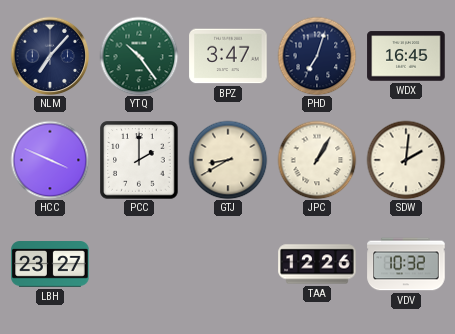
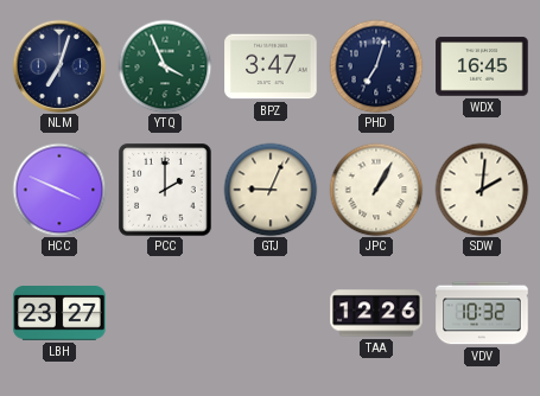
NLM: 7:07 -> 7:03
YTQ: 10:24 -> 3:56
GTJ: 8:40 -> 9:04
